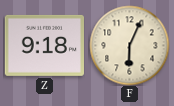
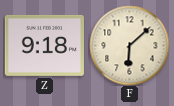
F: 6:04 -> 6:08
